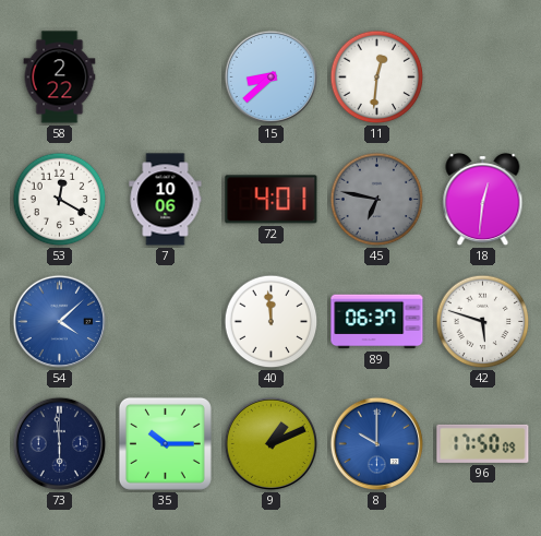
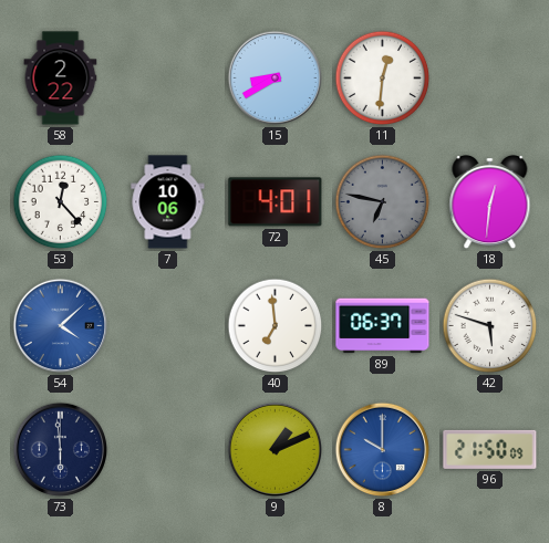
15: 8:38 -> 8:40
53: 12:20 -> 12:23
40: 11:59 -> 6:59
35: 10:15 -> none
96: 17:50 -> 21:50
